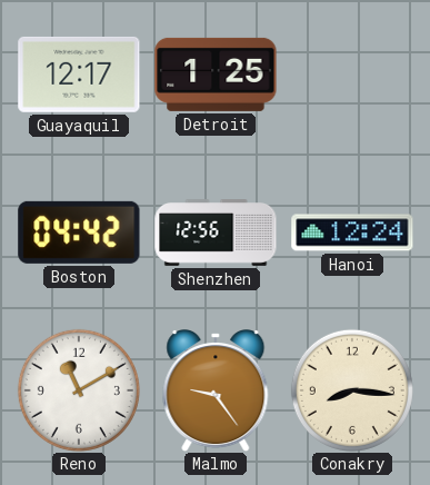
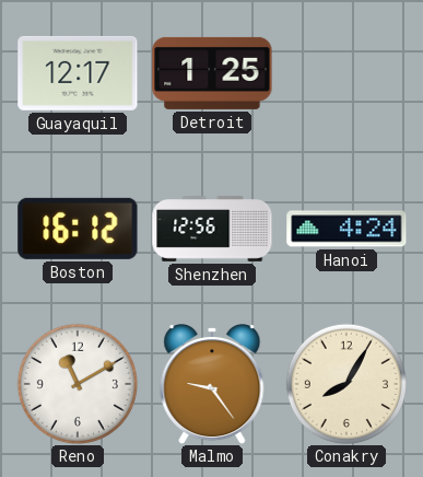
Boston: 04:42 -> 16:12
Hanoi: 12:24 -> 4:24
Conakry: 8:16 -> 8:05
